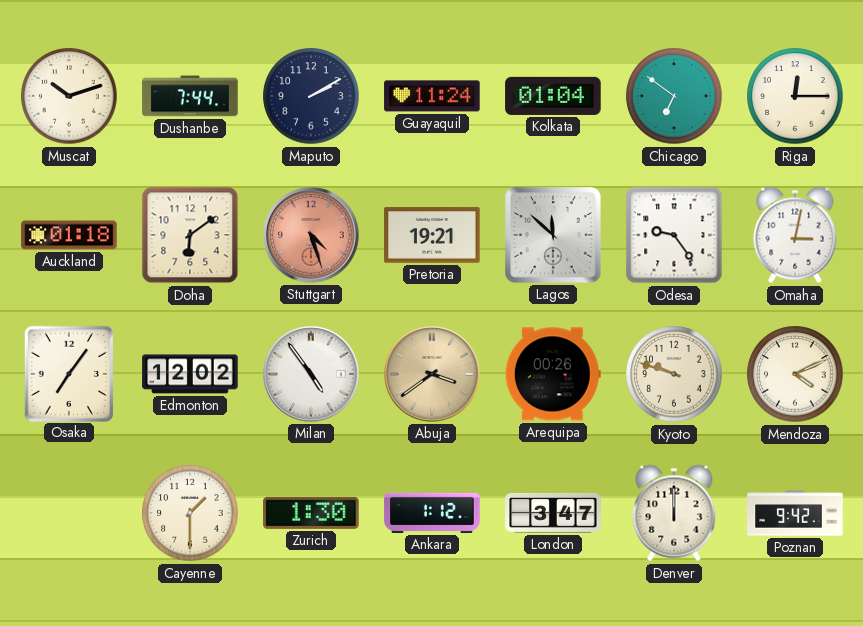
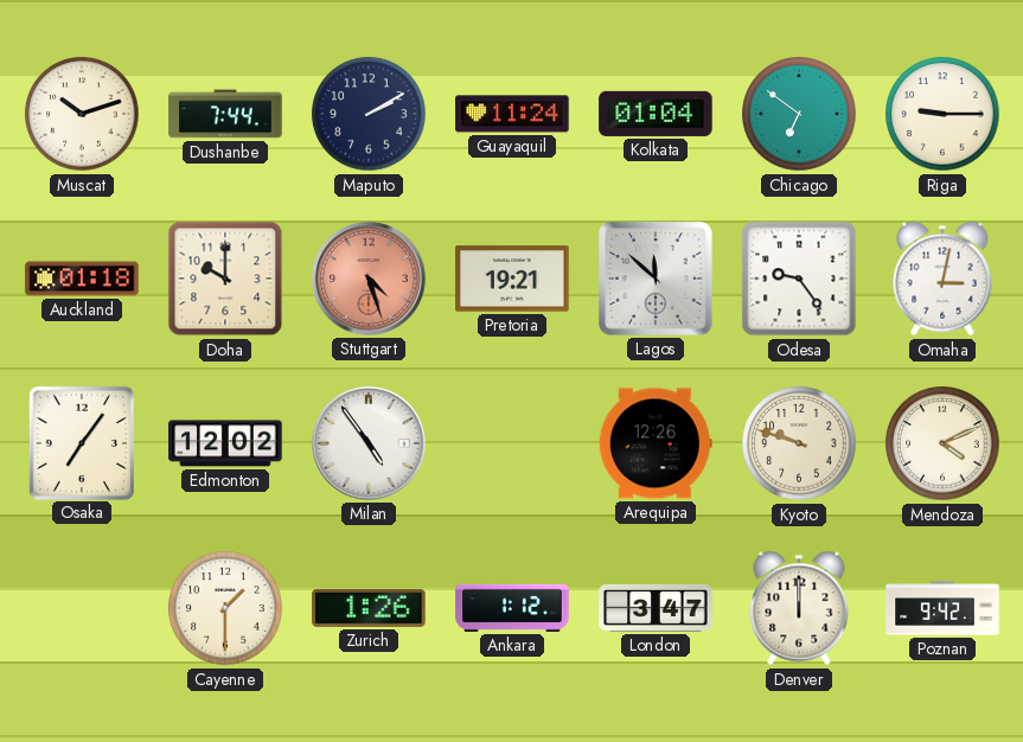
Riga: 12:15 -> 9:15
Doha: 6:09 -> 10:00
Abuja: 3:39 -> none
Arequipa: 00:26 -> 12:26
Zurich: 1:30 -> 1:26
